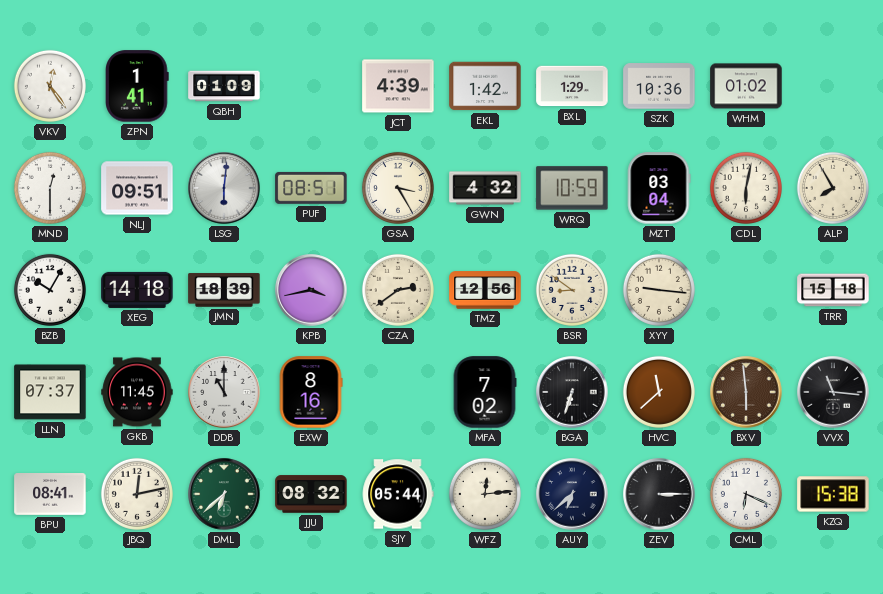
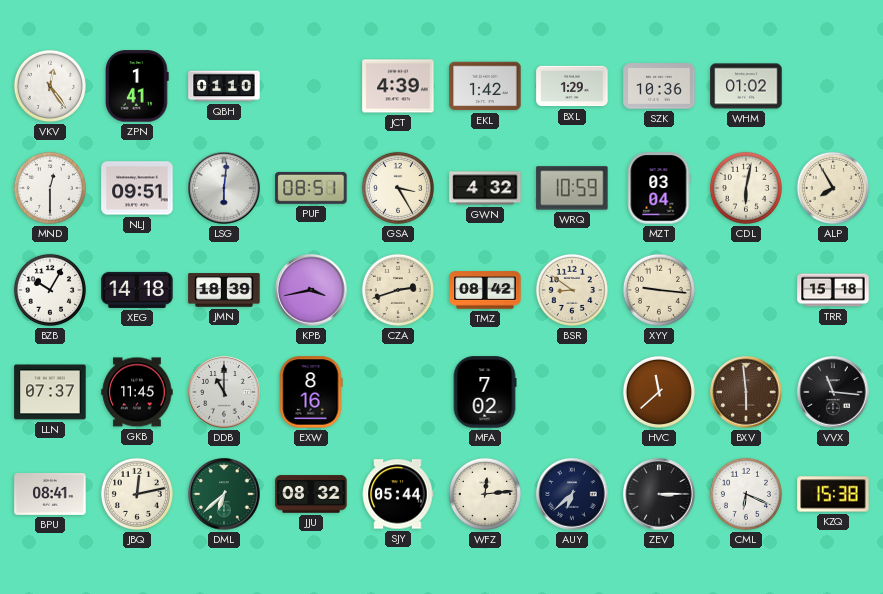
QBH: 01:09 -> 01:10
CZA: 2:39 -> 2:42
TMZ: 12:56 -> 08:42
BGA: 6:33 -> none
